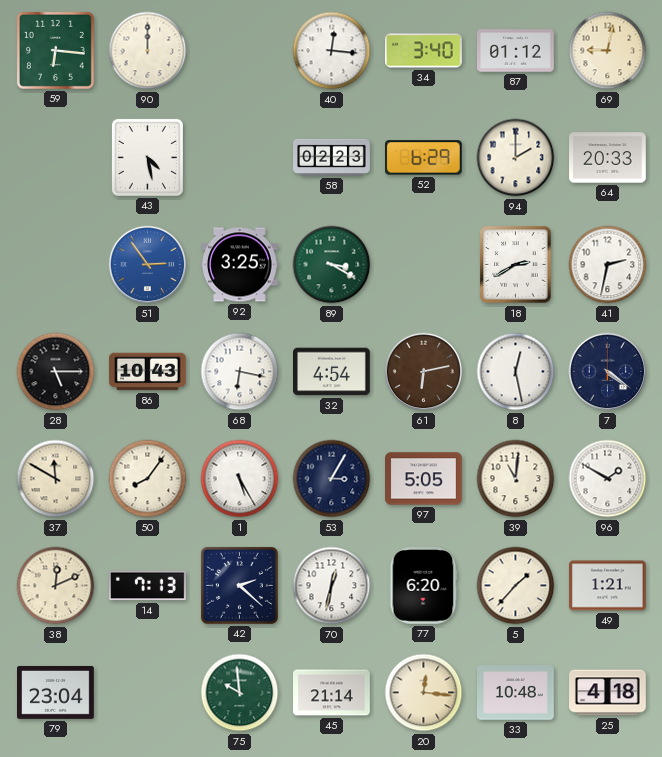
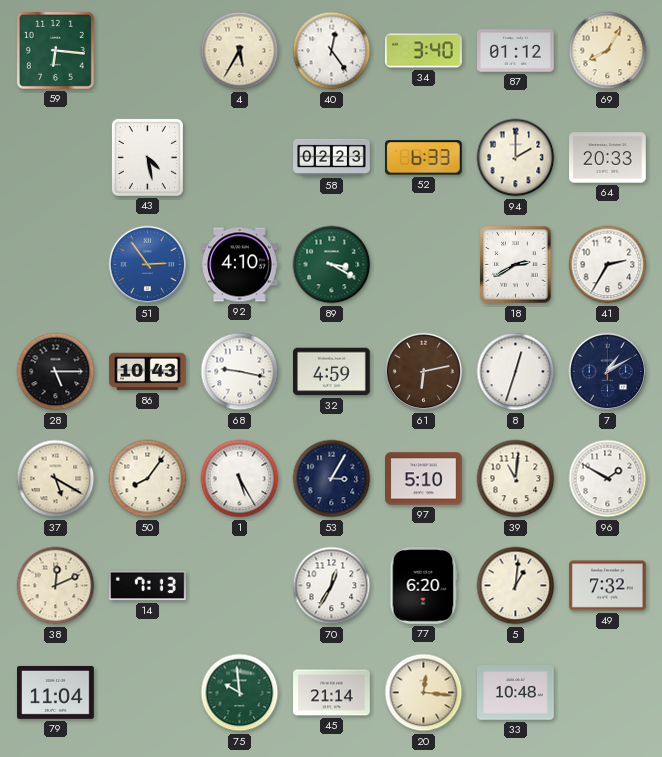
90: 12:00 -> none
4: none -> 5:35
40: 12:16 -> 12:24
69: 9:02 -> 8:05
52: 6:29 -> 6:33
92: 3:25 -> 4:10
41: 2:32 -> 2:35
68: 6:17 -> 9:17
32: 4:54 -> 4:59
8: 12:28 -> 12:33
7: 4:21 -> 1:10
37: 11:50 -> 5:20
97: 5:05 -> 5:10
42: 2:22 -> none
70: 12:32 -> 12:35
5: 1:37 -> 1:01
49: 1:21 -> 7:32
79: 23:04 -> 11:04
25: 4:18 -> none
